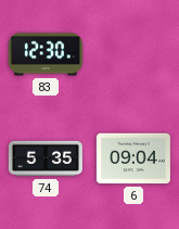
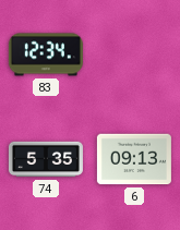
83: 12:30 -> 12:34
6: 09:04 -> 09:13
